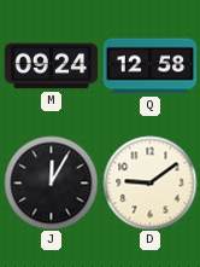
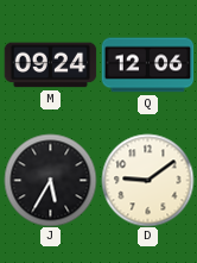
Q: 12:58 -> 12:06
J: 12:05 -> 5:35
